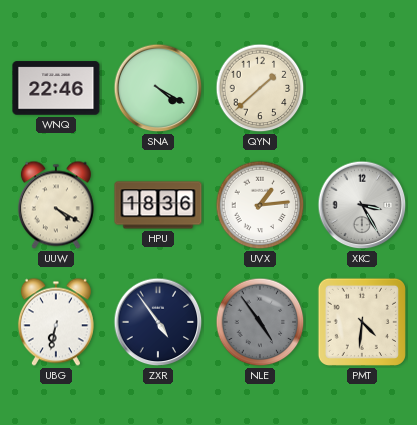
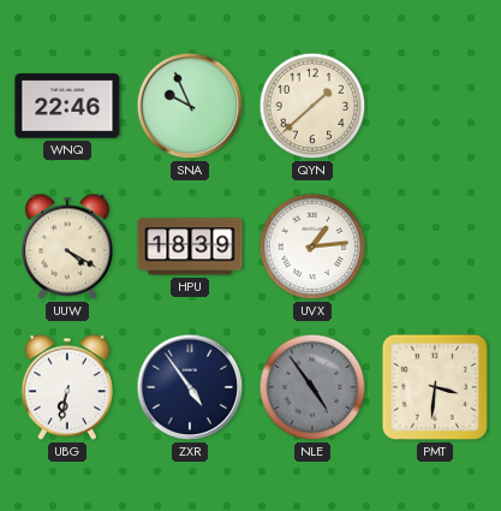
SNA: 4:20 -> 9:56
HPU: 18:36 -> 18:39
XKC: 3:25 -> none
PMT: 4:31 -> 3:31
